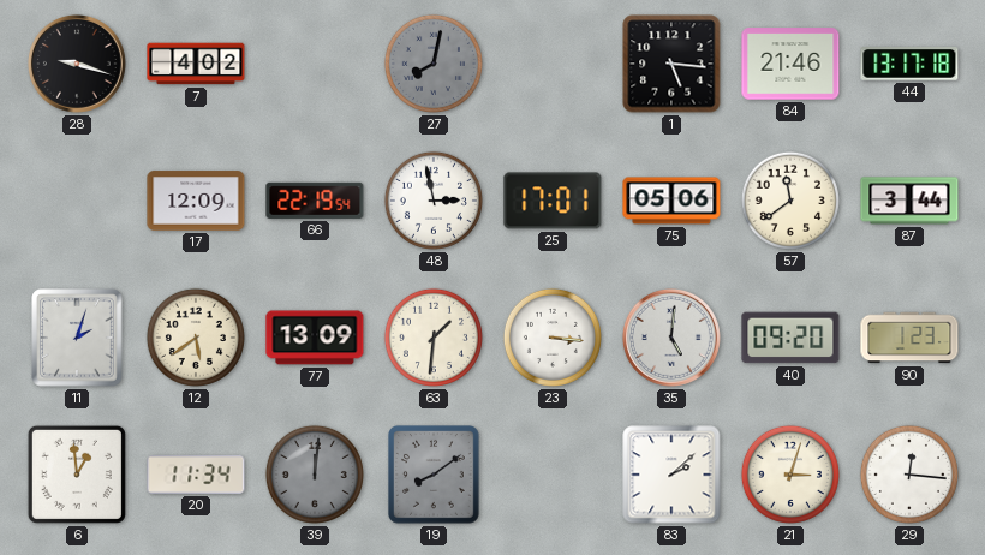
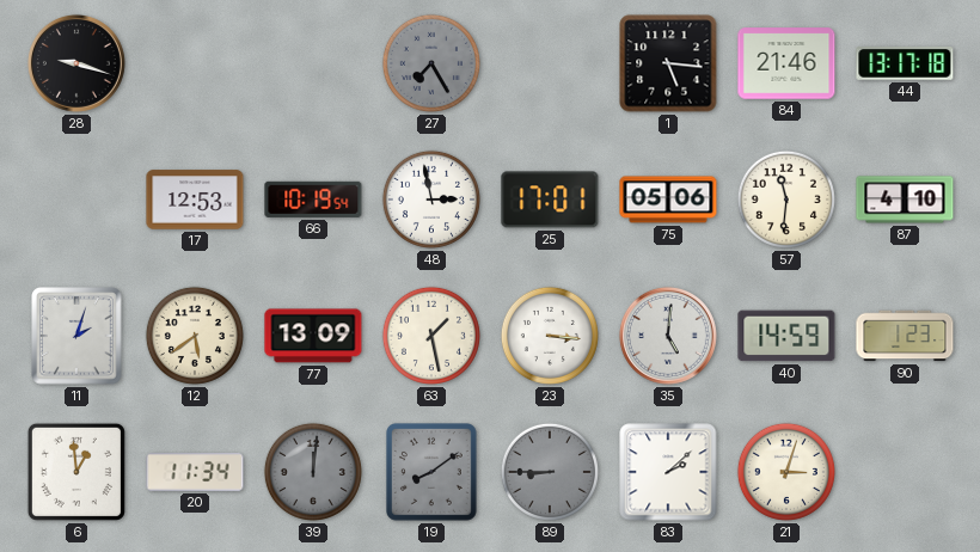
7: 4:02 -> none
27: 8:02 -> 7:25
17: 12:09 -> 12:53
66: 22:19 -> 10:19
57: 11:39 -> 11:31
87: 3:44 -> 4:10
63: 1:31 -> 1:28
40: 09:20 -> 14:59
89: none -> 8:45
29: 12:16 -> none
